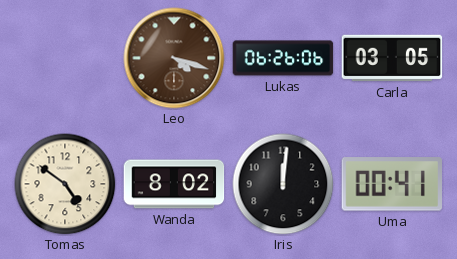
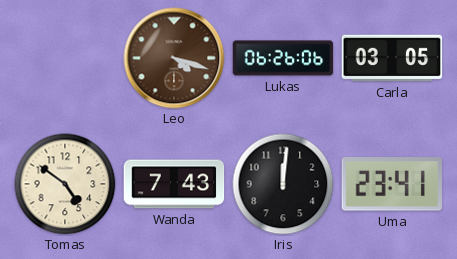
Wanda: 8:02 -> 7:43
Uma: 00:41 -> 23:41
